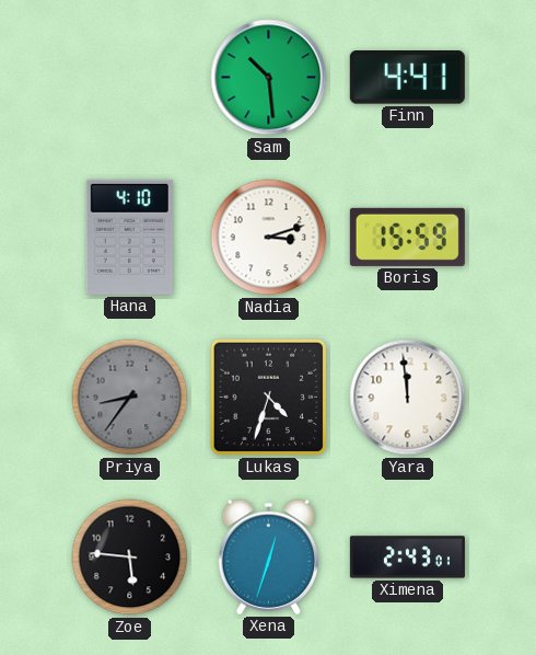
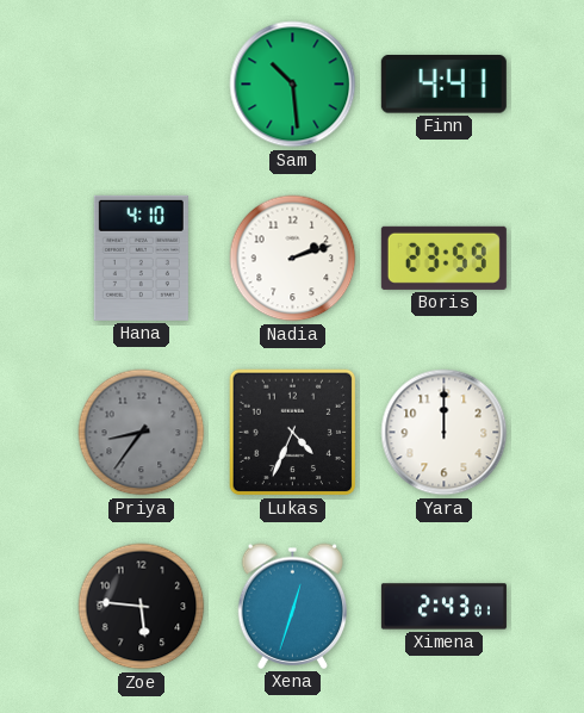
Nadia: 3:12 -> 2:12
Boris: 15:59 -> 23:59
Lukas: 4:33 -> 4:34
Yara: 11:59 -> 12:00
